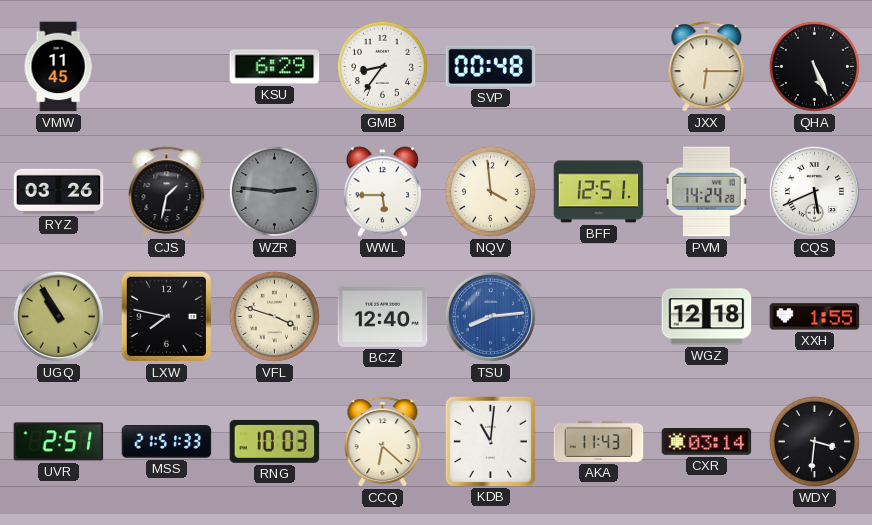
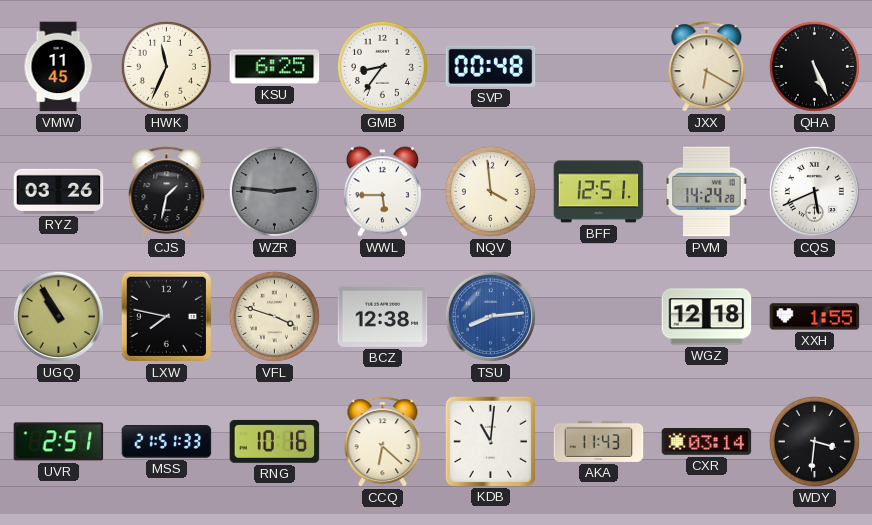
HWK: none -> 11:34
KSU: 6:29 -> 6:25
JXX: 6:15 -> 6:20
BCZ: 12:40 -> 12:38
RNG: 10:03 -> 10:16
